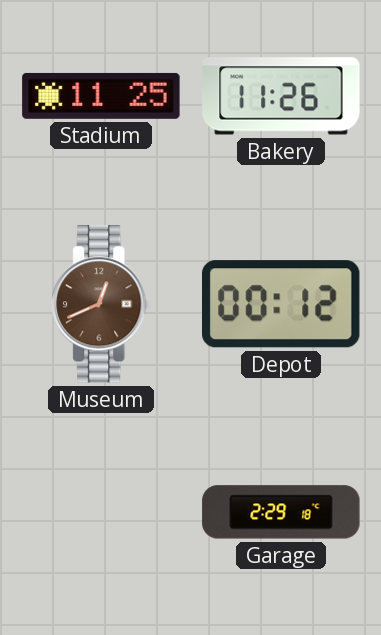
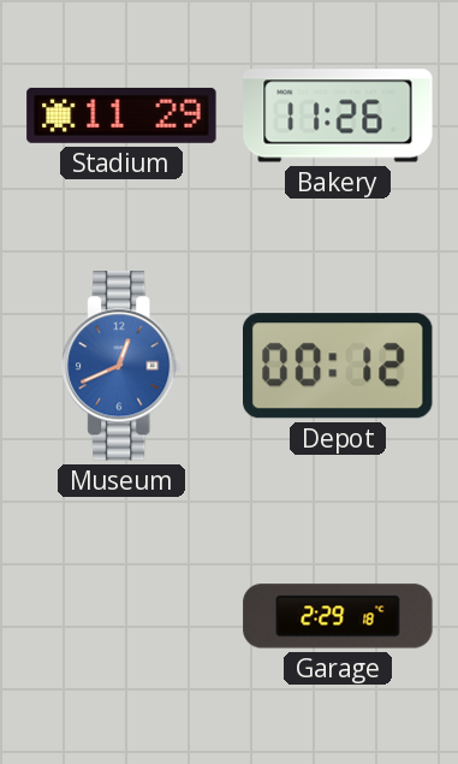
Stadium: 11:25 -> 11:29
Museum dial: brown -> blue
